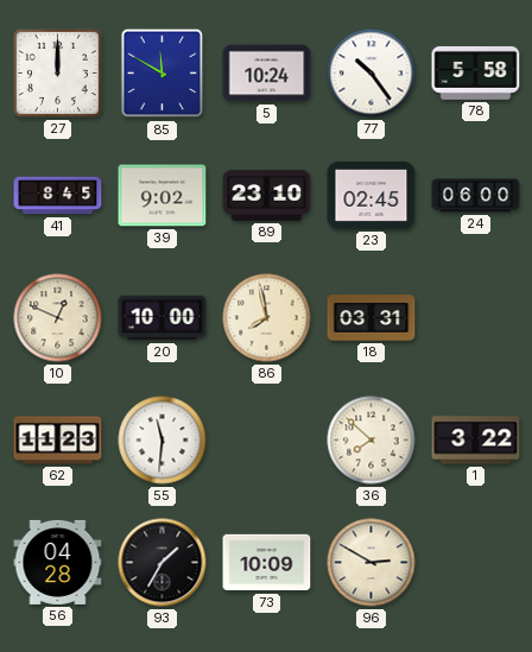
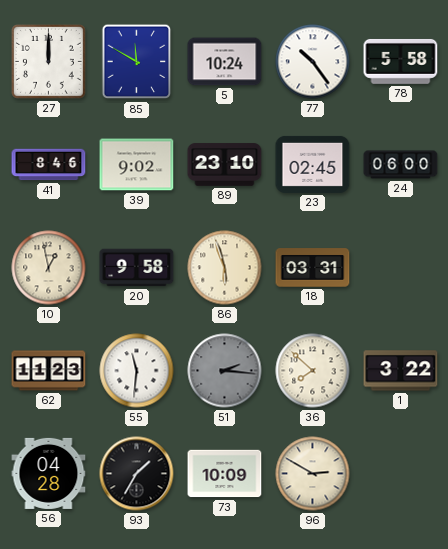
41: 8:45 -> 8:46
10: 12:49 -> 12:58
20: 10:00 -> 9:58
86: 7:58 -> 5:57
51: none -> 2:16
